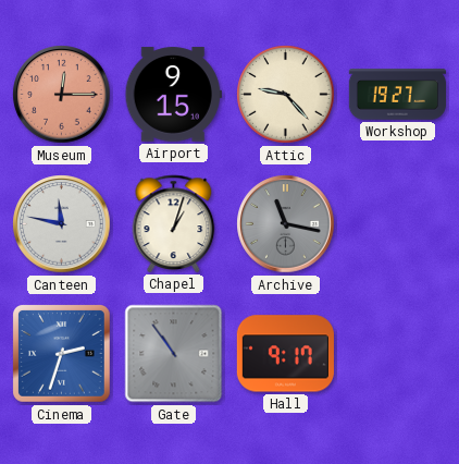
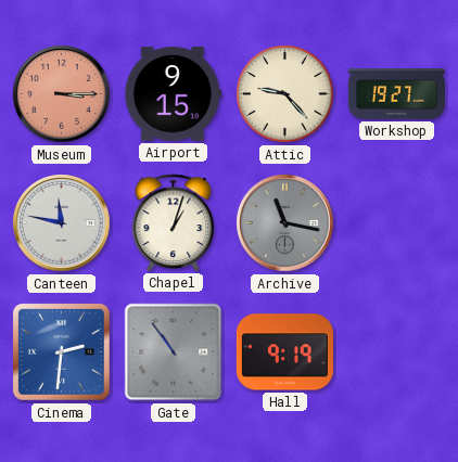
Museum: 12:15 -> 3:15
Cinema: 2:33 -> 2:31
Hall: 9:17 -> 9:19
